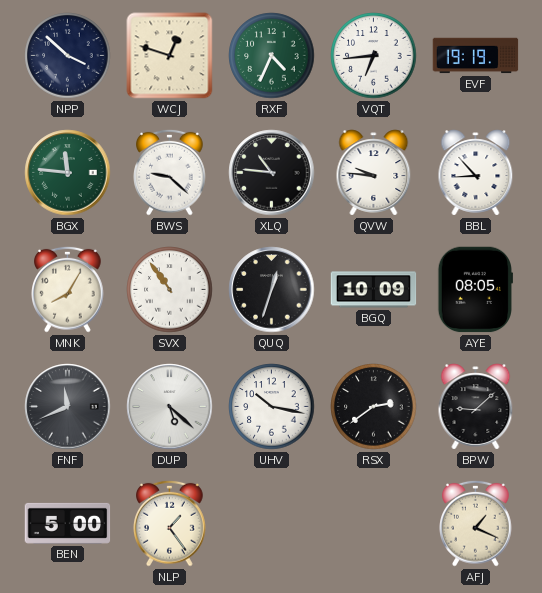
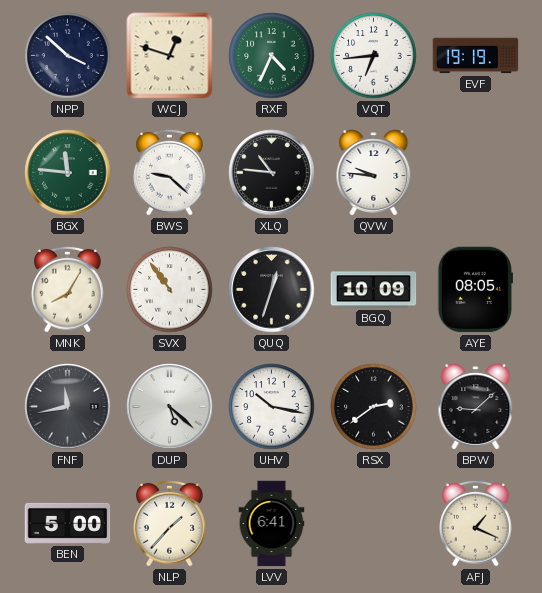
BBL: 8:53 -> none
FNF: 11:41 -> 11:43
NLP: 1:24 -> 1:37
LVV: none -> 6:41
